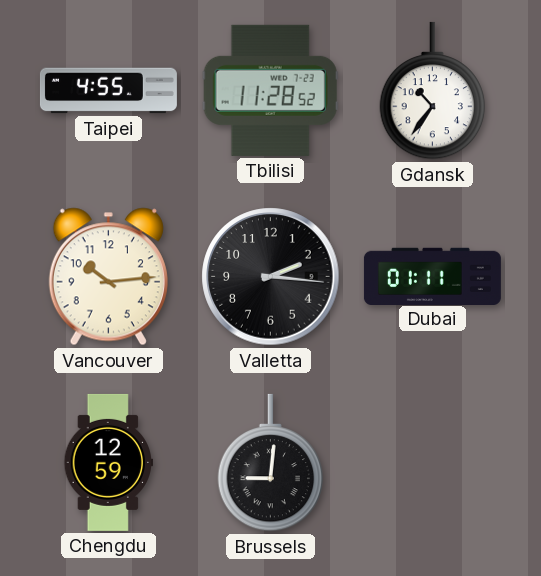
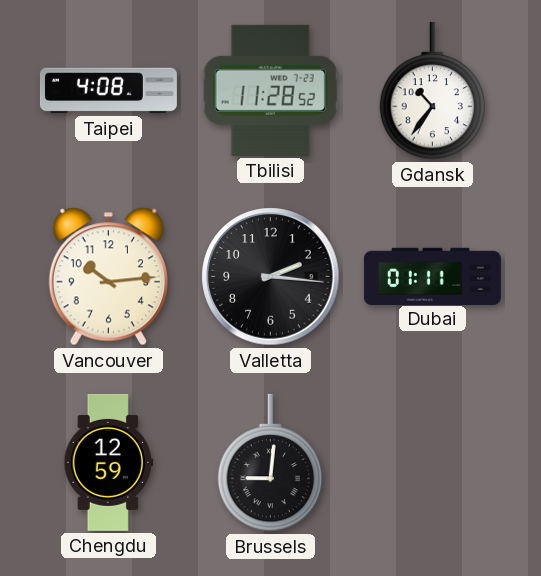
Taipei: 4:55 -> 4:08
